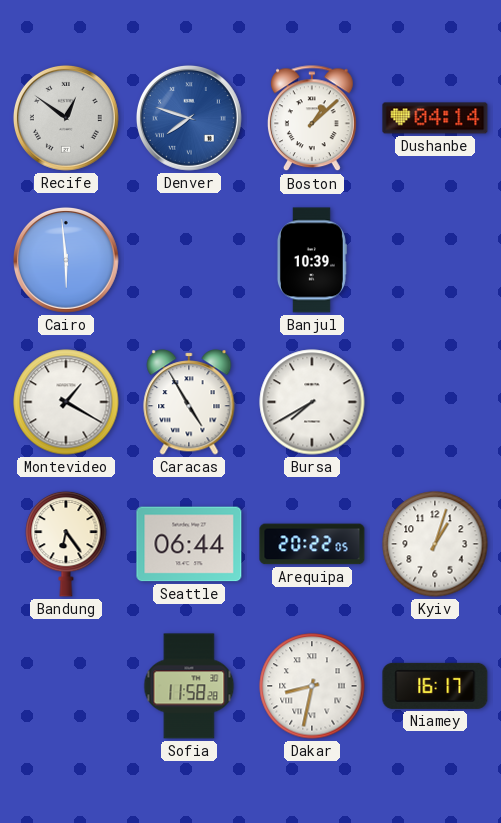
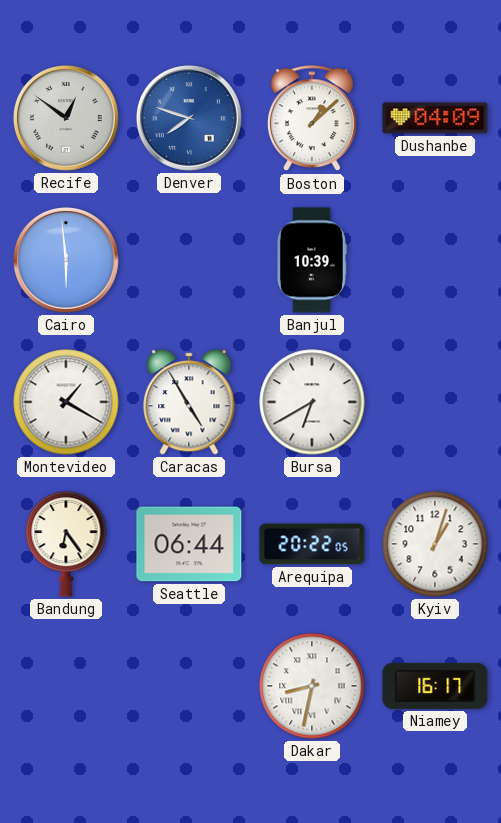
Dushanbe: 04:14 -> 04:09
Bursa: 7:40 -> 6:40
Sofia: 11:58 -> none
